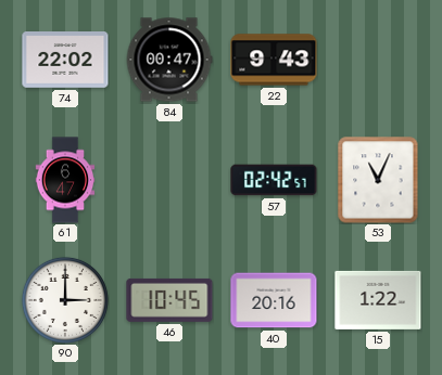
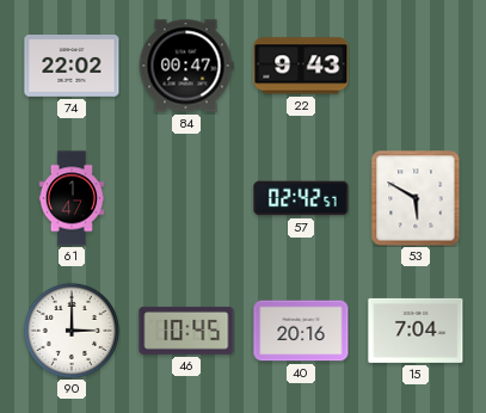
61: 6:47 -> 1:47
53: 11:04 -> 5:50
15: 1:22 -> 7:04
